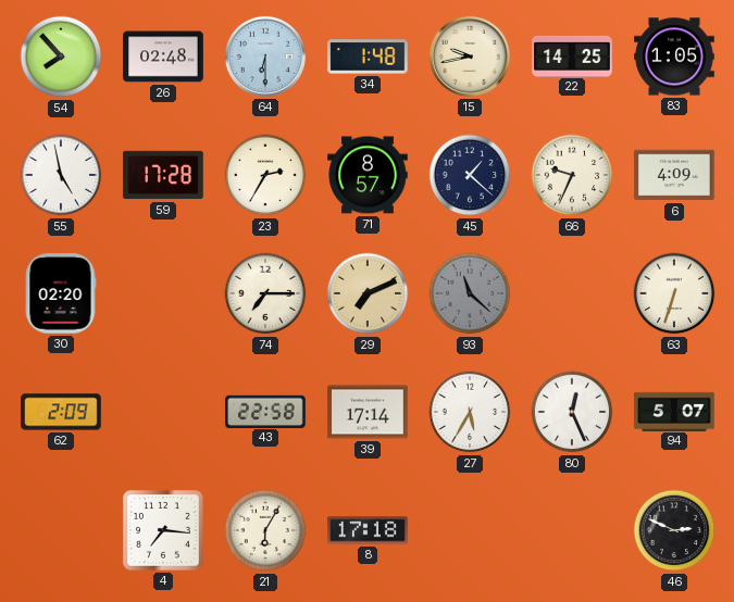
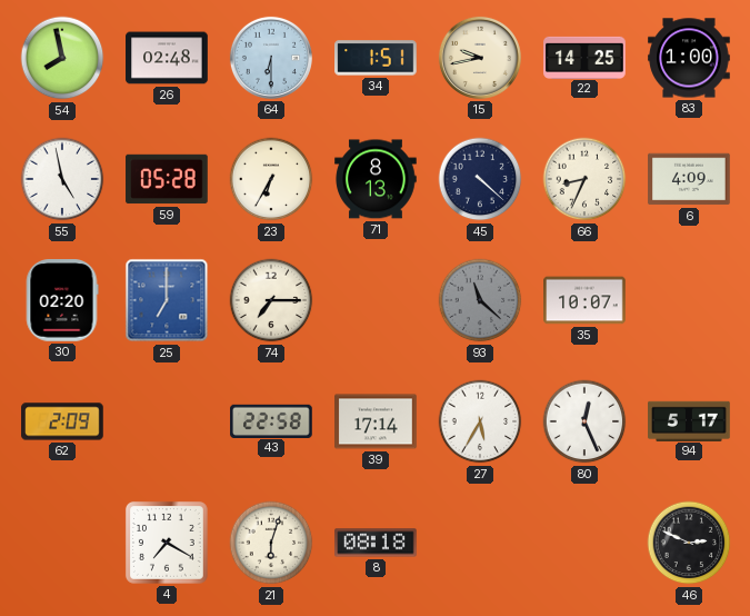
54: 7:53 -> 7:58
34: 1:48 -> 1:51
83: 1:05 -> 1:00
59: 17:28 -> 05:28
23: 2:35 -> 6:35
71: 8:57 -> 8:13
45: 1:22 -> 4:22
66: 9:34 -> 8:34
25: none -> 7:00
29: 7:11 -> none
35: none -> 10:07
63: 6:33 -> none
94: 5:07 -> 5:17
4: 7:16 -> 7:20
21: 6:05 -> 6:03
8: 17:18 -> 08:18
